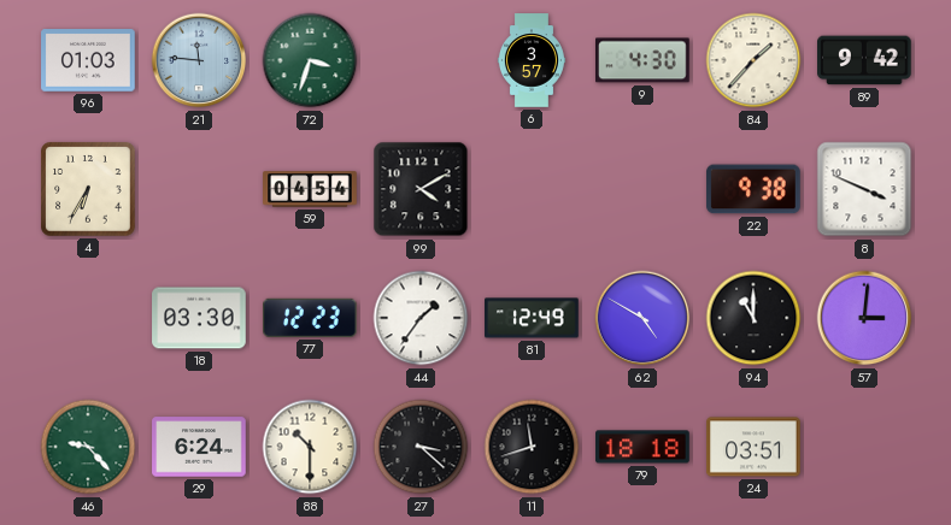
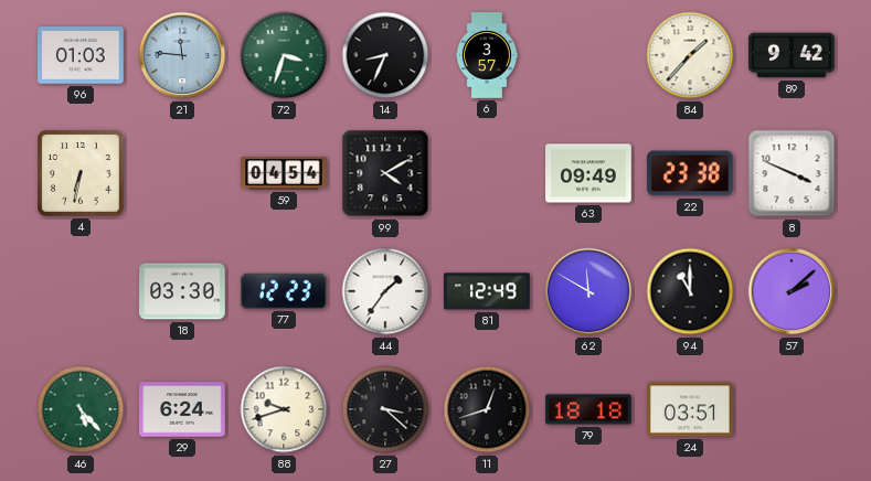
14: none -> 8:34
9: 4:30 -> none
4: 6:35 -> 6:32
63: none -> 09:49
22: 9:38 -> 23:38
62: 4:50 -> 11:50
57: 3:01 -> 2:08
46: 9:23 -> 5:23
88: 10:30 -> 9:42
11: 11:42 -> 12:42
